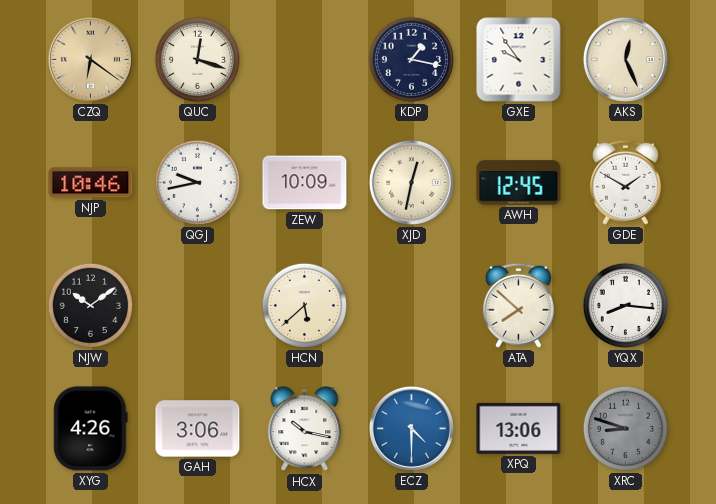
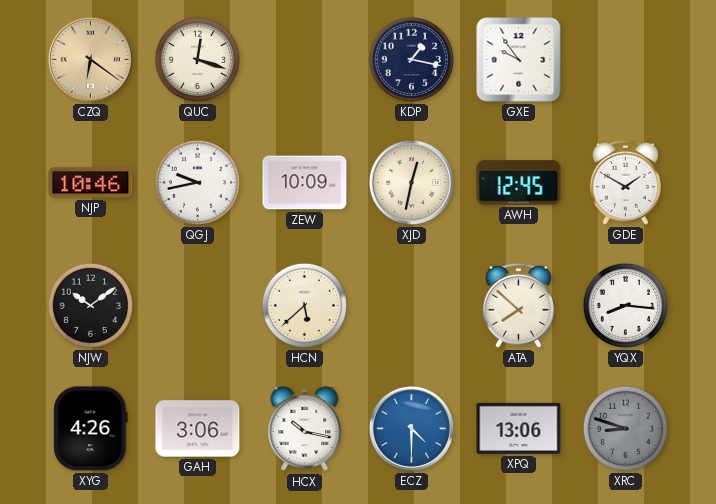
AKS: 12:26 -> none
